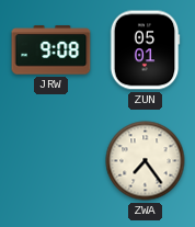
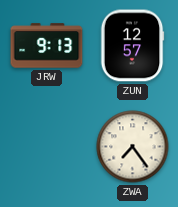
JRW: 9:08 -> 9:13
ZUN: 05:01 -> 12:57
